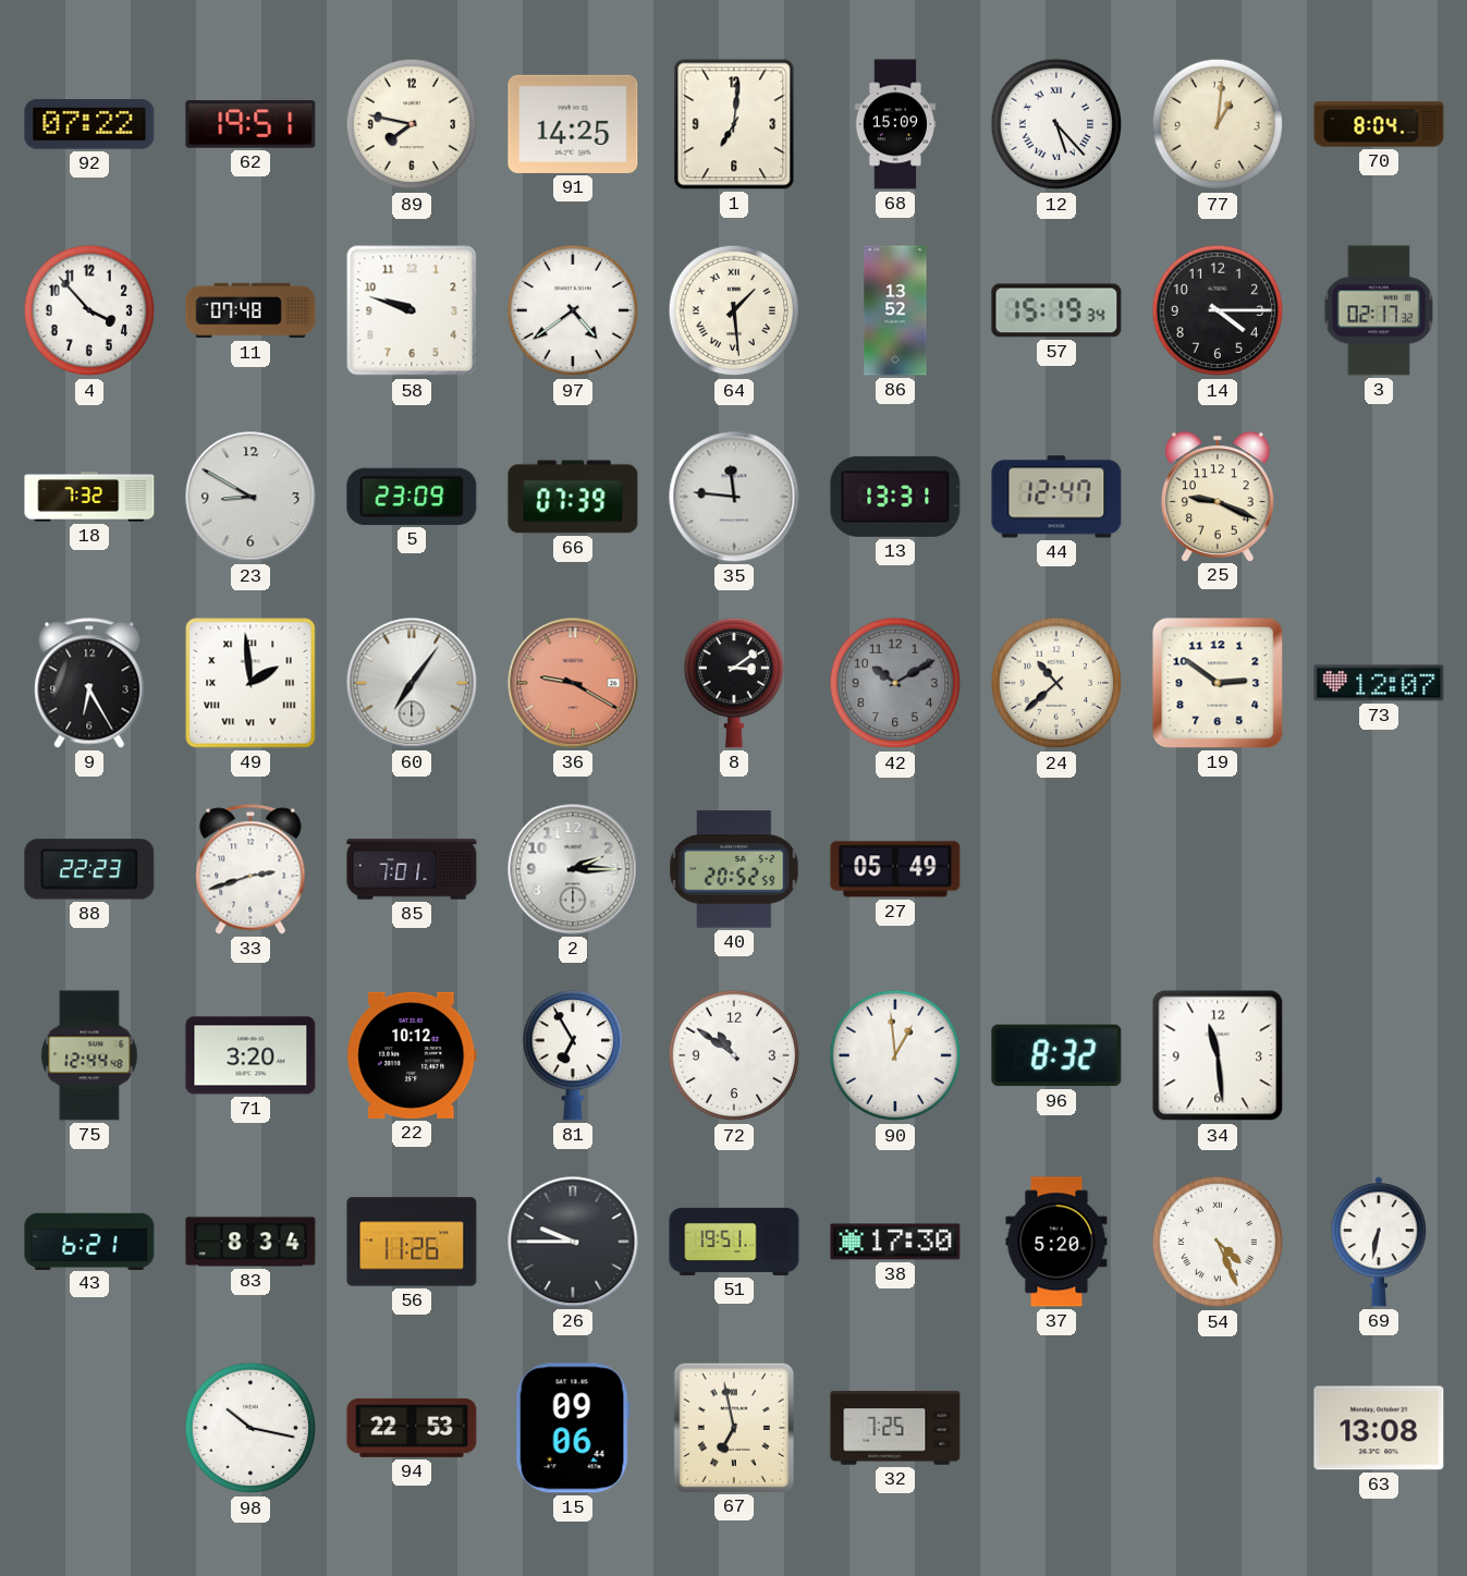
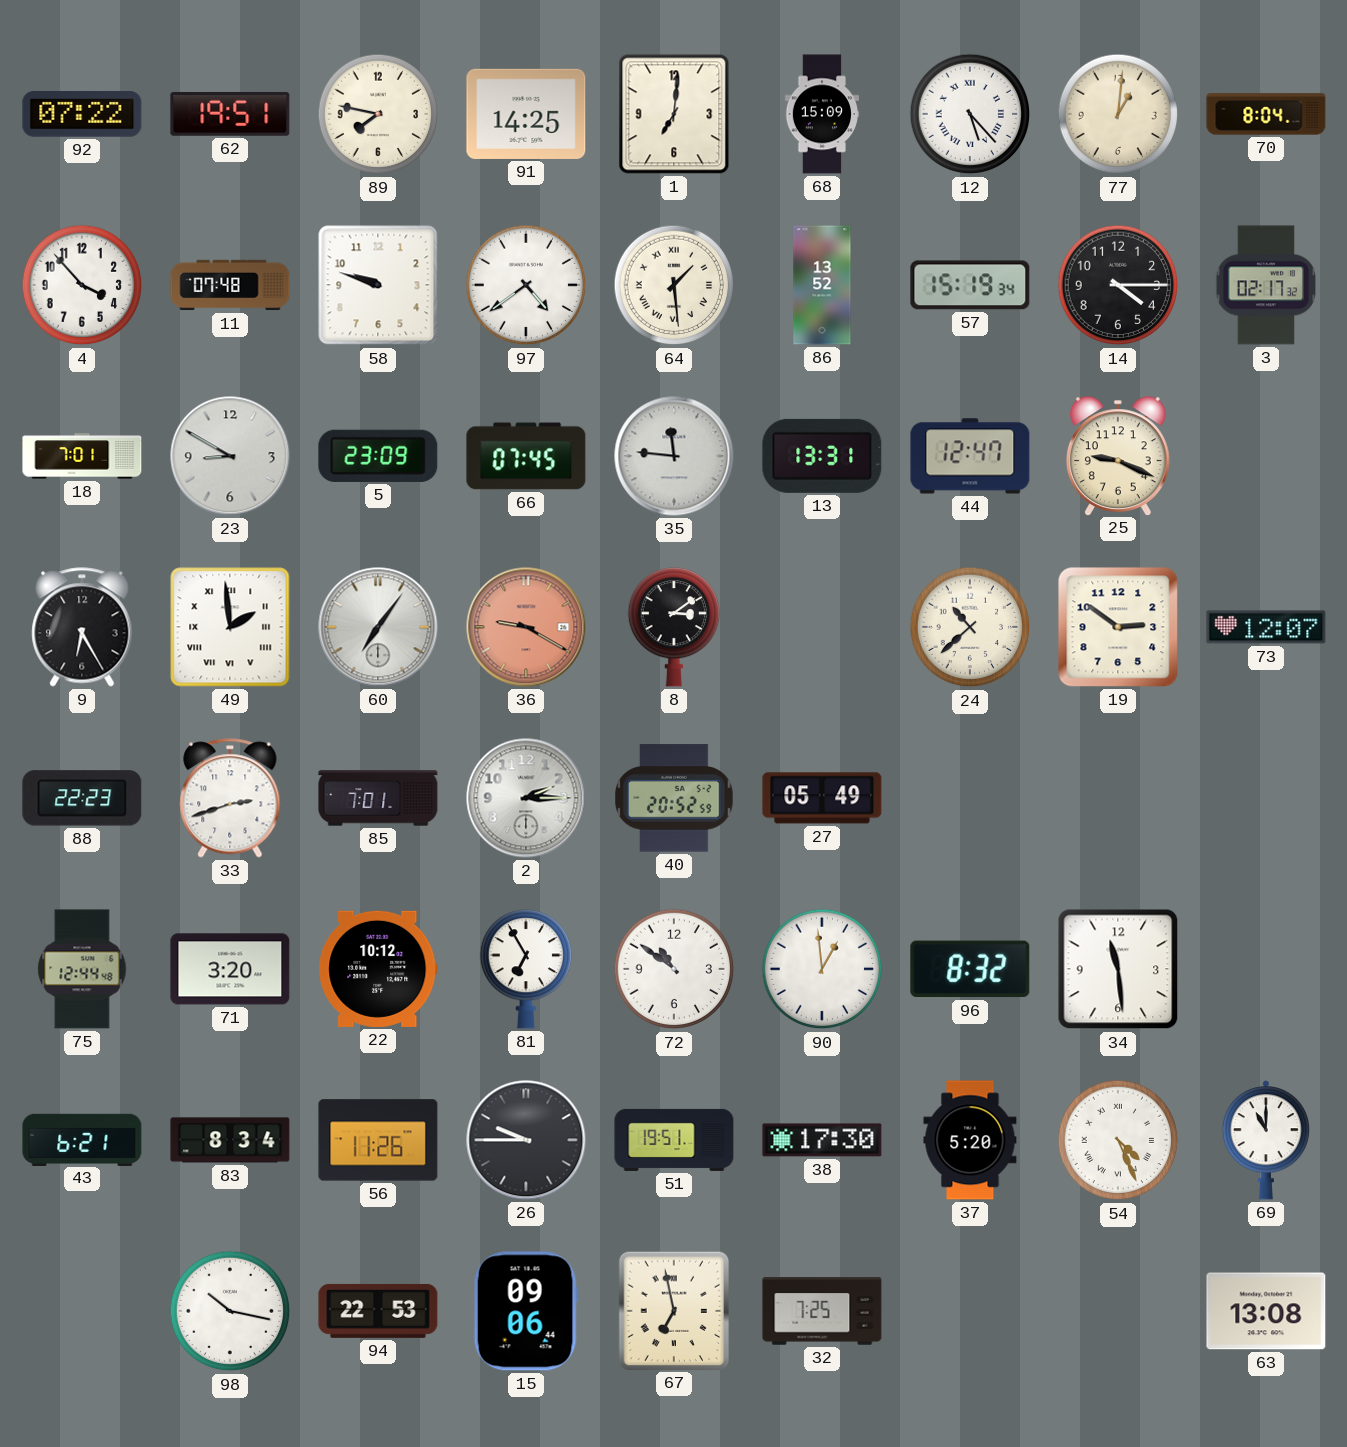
18: 7:32 -> 7:01
66: 07:39 -> 07:45
42: 10:10 -> none
69: 6:32 -> 11:00
